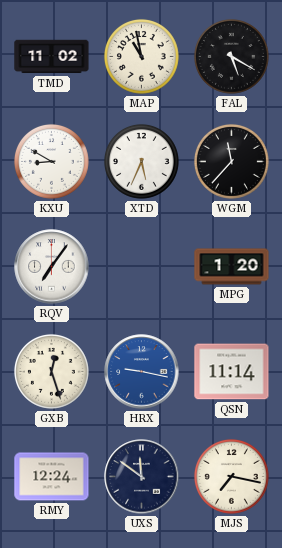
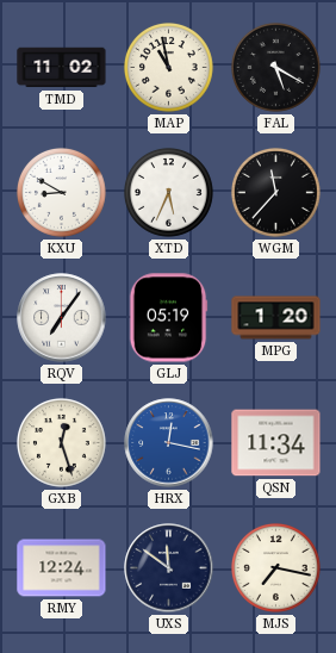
GLJ: none -> 05:19
HRX: 9:17 -> 12:17
QSN: 11:14 -> 11:34
